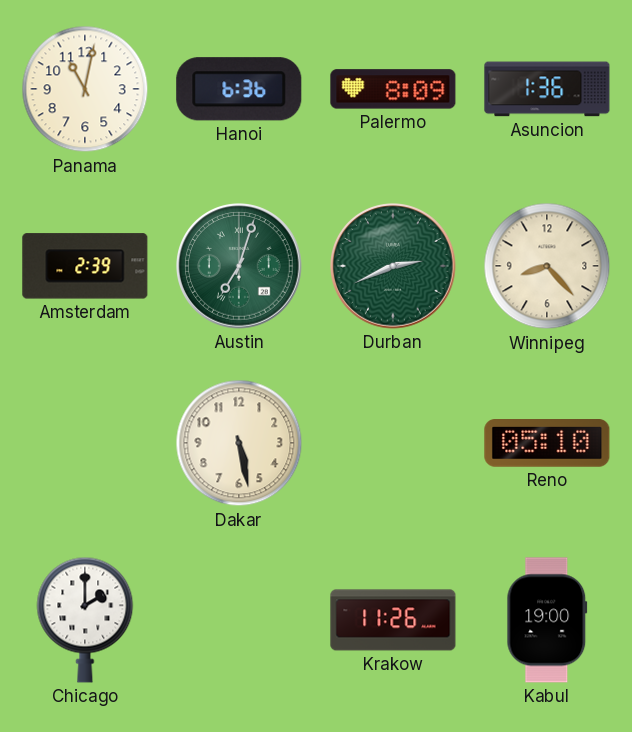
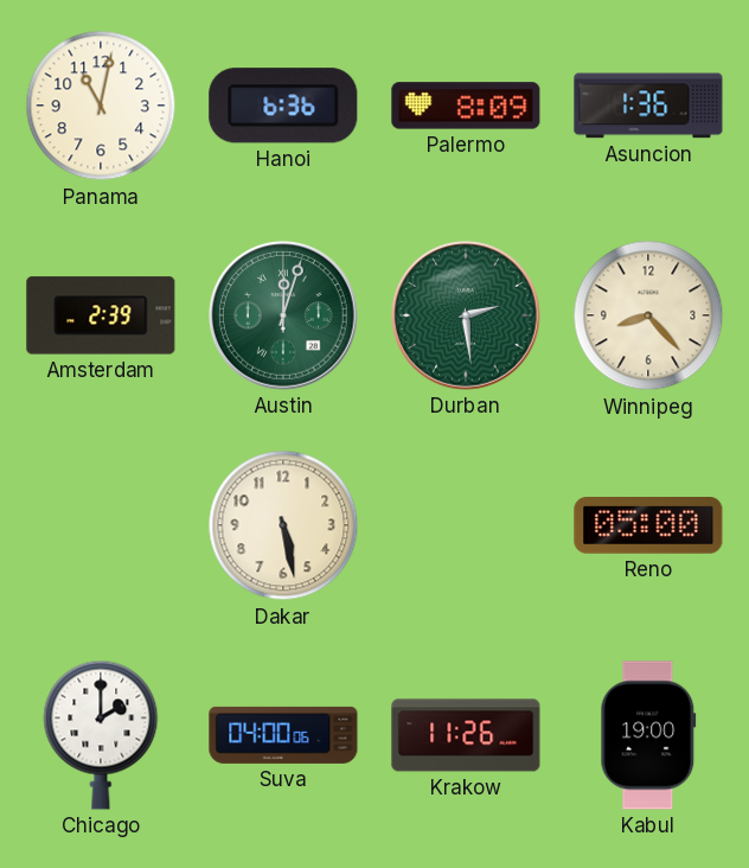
Austin: 7:03 -> 12:03
Durban: 2:41 -> 2:29
Reno: 05:10 -> 05:00
Suva: none -> 04:00
